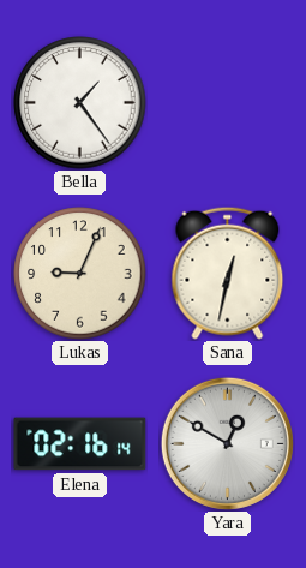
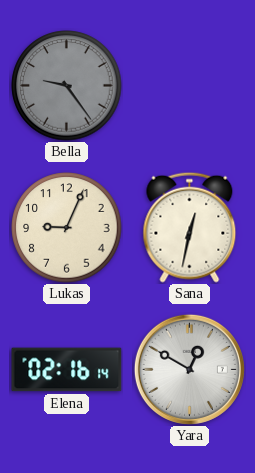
Bella: 1:24 -> 9:24
Bella dial: white -> grey
